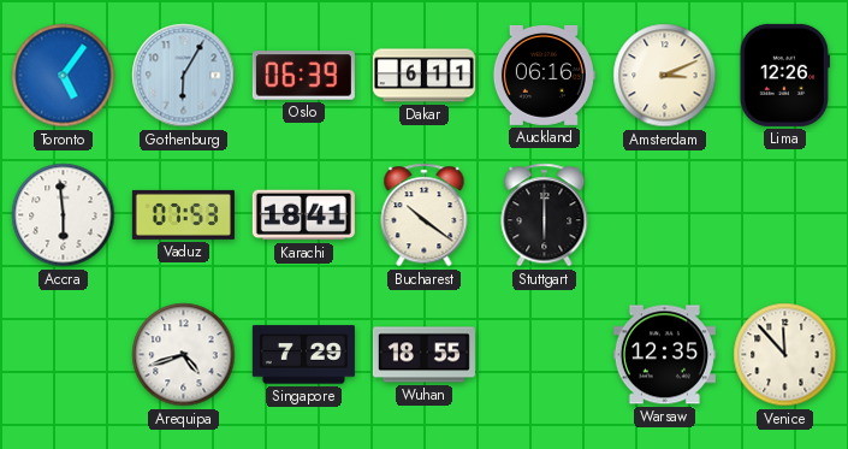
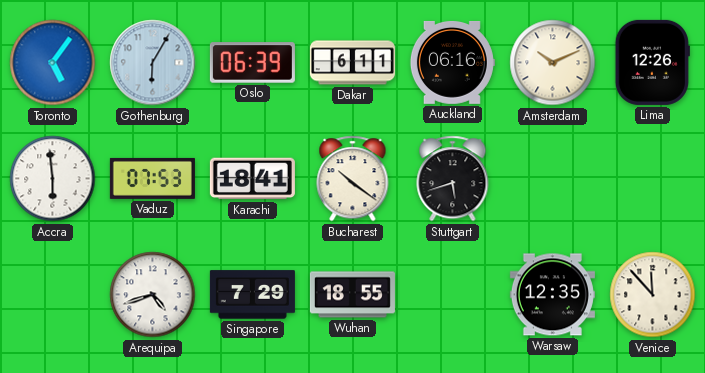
Amsterdam: 3:11 -> 10:11
Stuttgart: 6:00 -> 5:42
